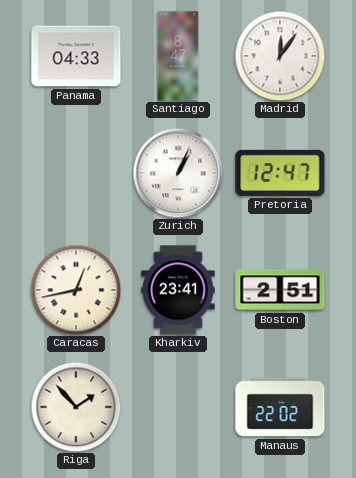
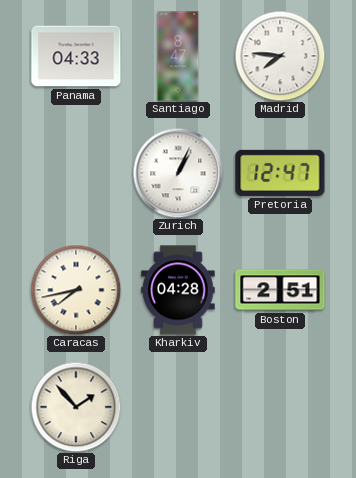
Madrid: 12:06 -> 7:46
Caracas: 12:43 -> 7:43
Kharkiv: 23:41 -> 04:28
Manaus: 22:02 -> none
